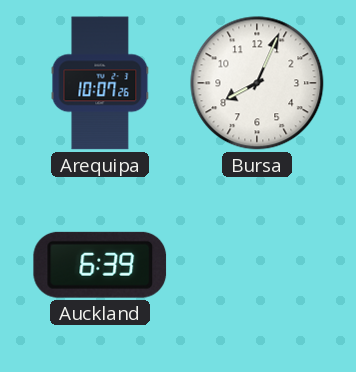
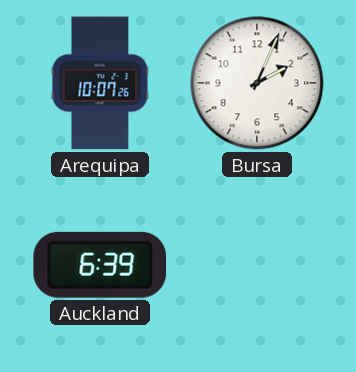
Bursa: 8:04 -> 2:04
